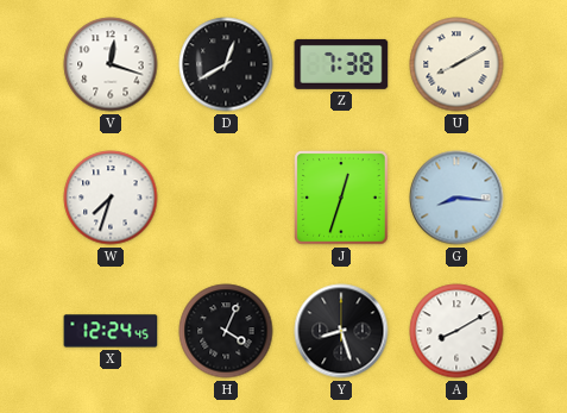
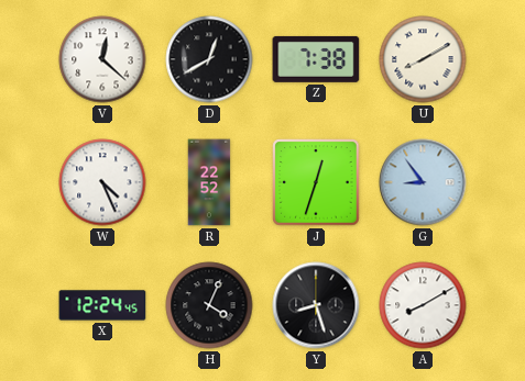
V: 12:18 -> 12:22
W: 7:33 -> 4:26
R: none -> 22:52
G: 8:16 -> 8:54
